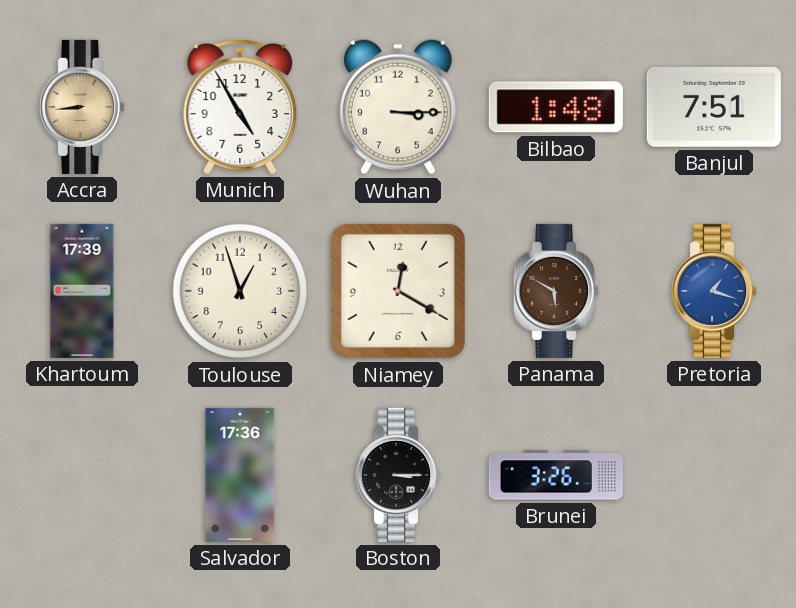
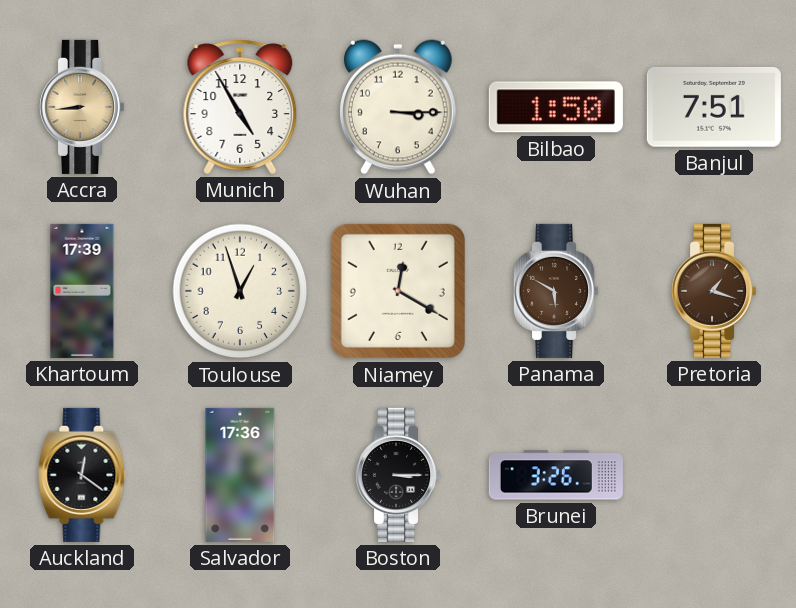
Bilbao: 1:48 -> 1:50
Pretoria dial: blue -> brown
Auckland: none -> 12:21
